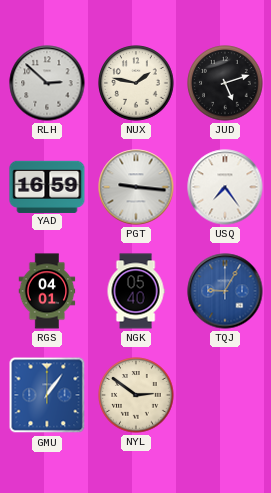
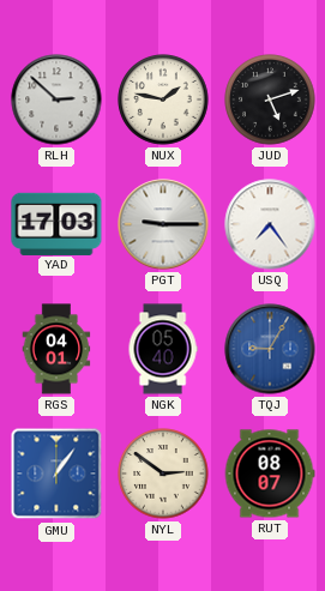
YAD: 16:59 -> 17:03
PGT: 9:16 -> 9:15
RUT: none -> 08:07
